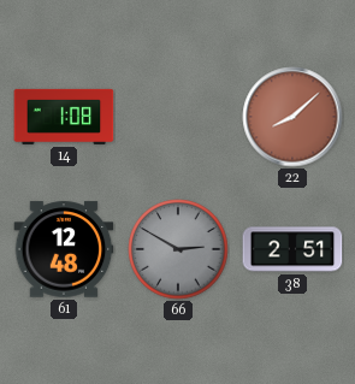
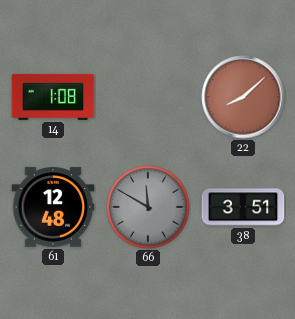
66: 2:50 -> 11:50
38: 2:51 -> 3:51
